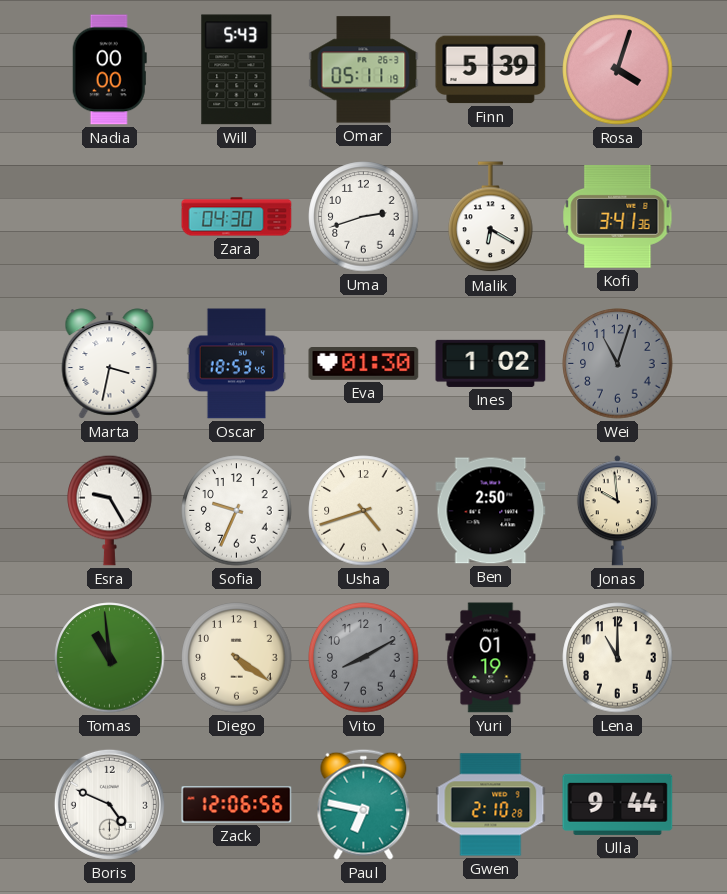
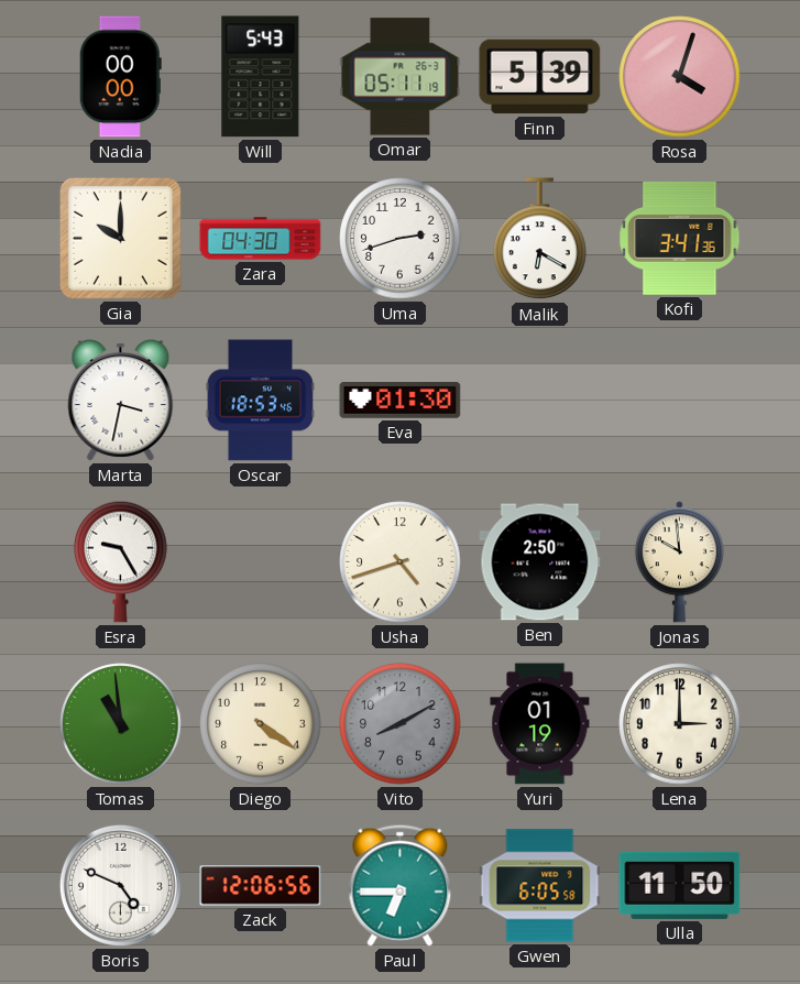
Gia: none -> 10:00
Ines: 1:02 -> none
Wei: 11:03 -> none
Sofia: 9:34 -> none
Lena: 11:00 -> 3:00
Paul: 6:47 -> 6:45
Gwen: 2:10 -> 6:05
Ulla: 9:44 -> 11:50
